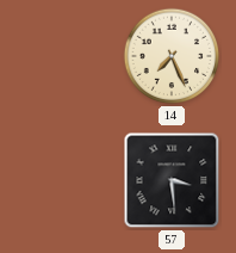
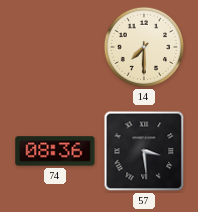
14: 7:26 -> 7:30
74: none -> 08:36
